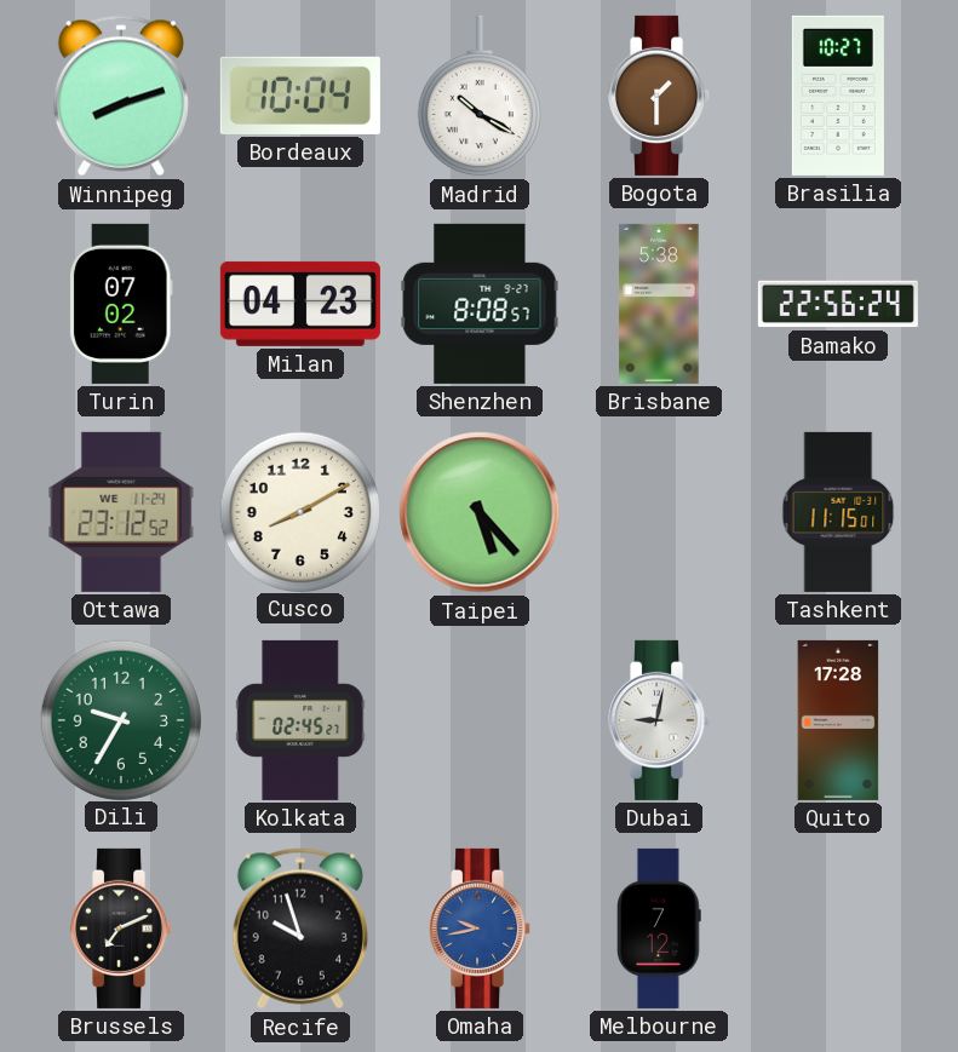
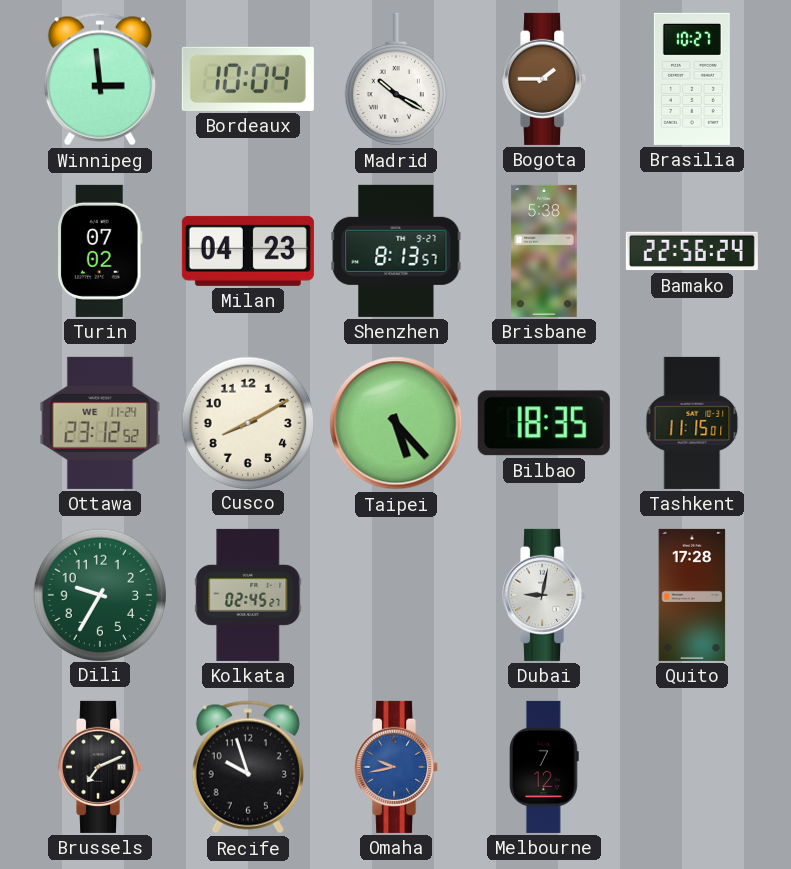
Winnipeg: 8:12 -> 2:59
Bogota: 1:30 -> 1:45
Shenzhen: 8:08 -> 8:13
Bilbao: none -> 18:35
